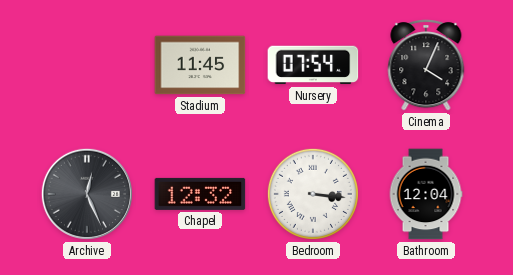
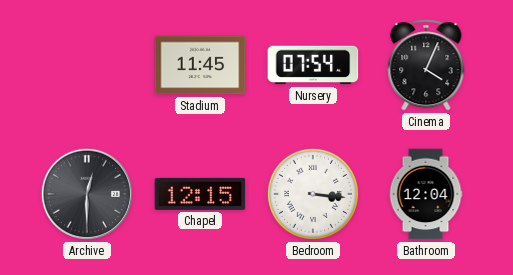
Archive: 12:26 -> 12:30
Chapel: 12:32 -> 12:15
